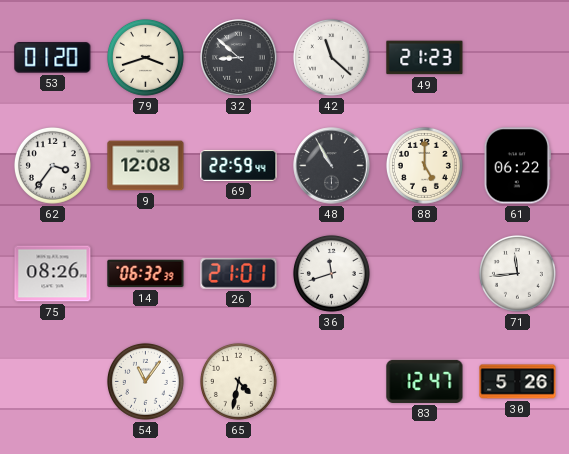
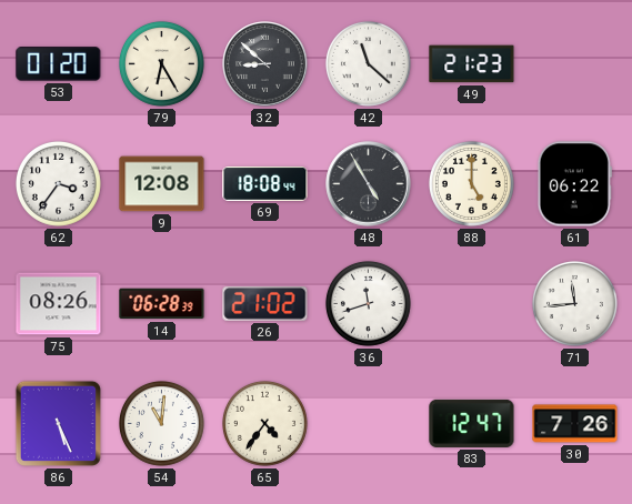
79: 3:42 -> 6:25
69: 22:59 -> 18:08
48: 10:55 -> 4:55
14: 06:32 -> 06:28
26: 21:01 -> 21:02
86: none -> 5:26
54: 11:06 -> 11:01
65: 4:32 -> 4:36
30: 5:26 -> 7:26
